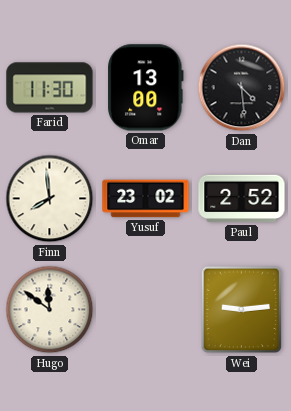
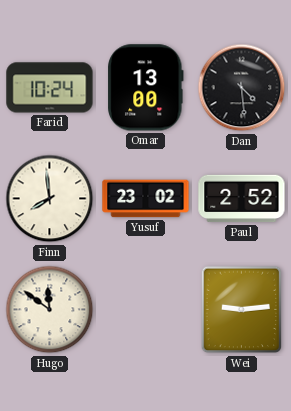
Farid: 11:30 -> 10:24
